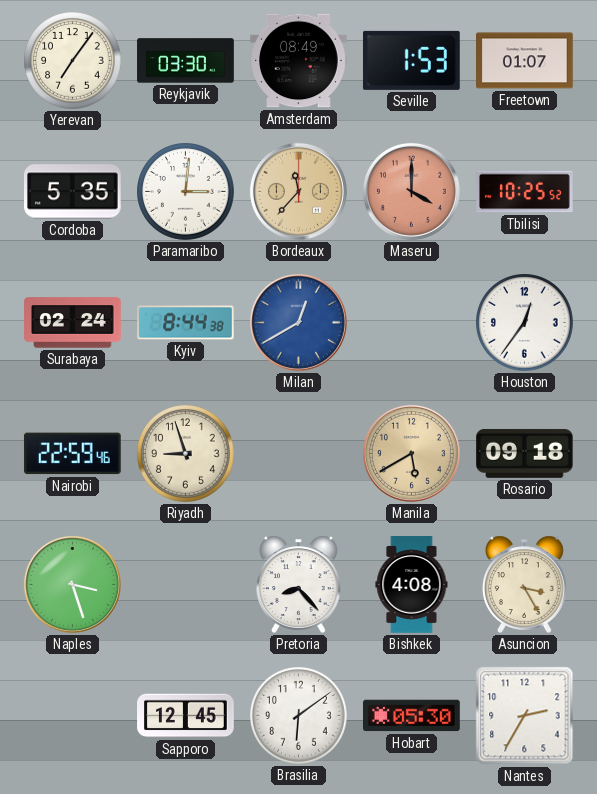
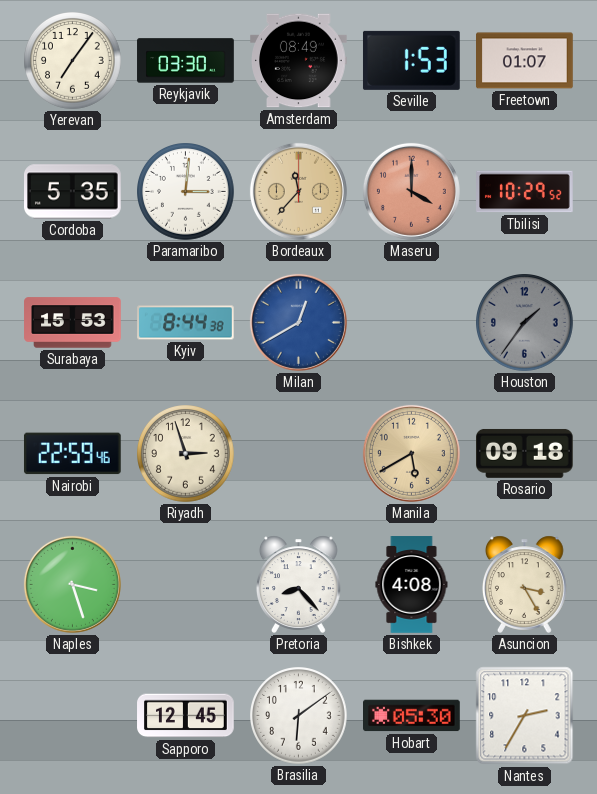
Tbilisi: 10:25 -> 10:29
Surabaya: 02:24 -> 15:53
Houston: 12:36 -> 1:36
Houston dial: white -> grey
Riyadh: 8:57 -> 2:57
